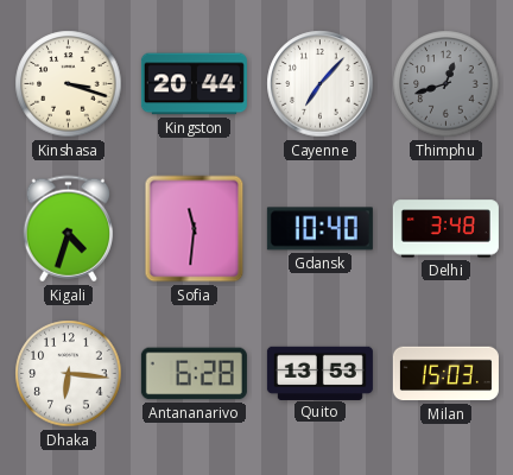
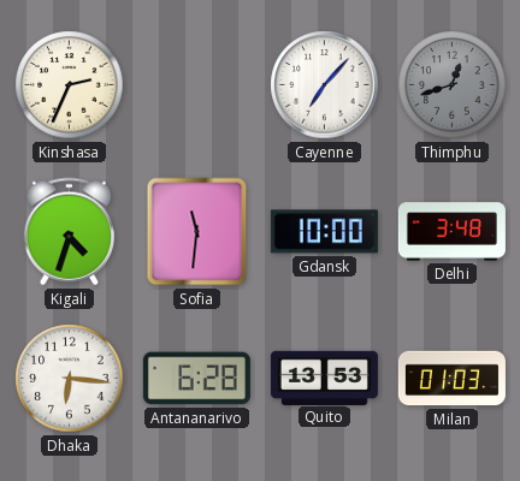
Kinshasa: 3:18 -> 2:34
Kingston: 20:44 -> none
Gdansk: 10:40 -> 10:00
Milan: 15:03 -> 01:03
